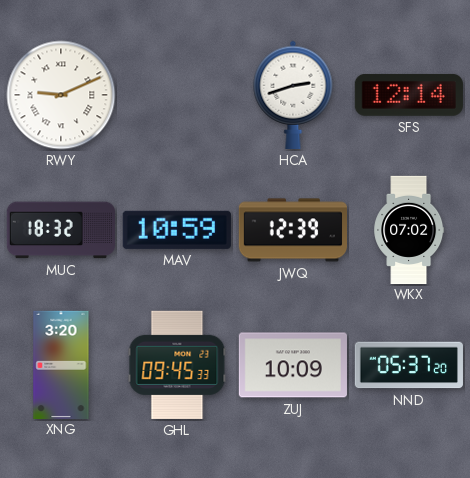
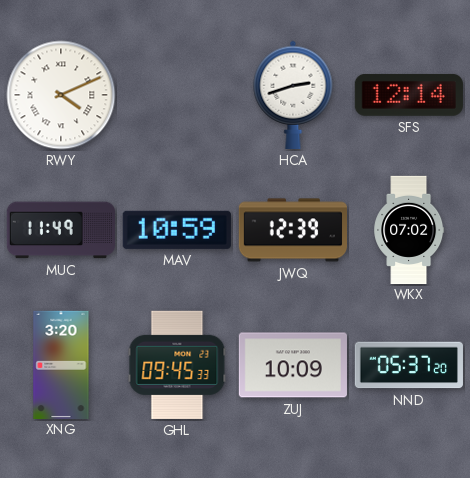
RWY: 9:11 -> 4:11
MUC: 18:32 -> 11:49
